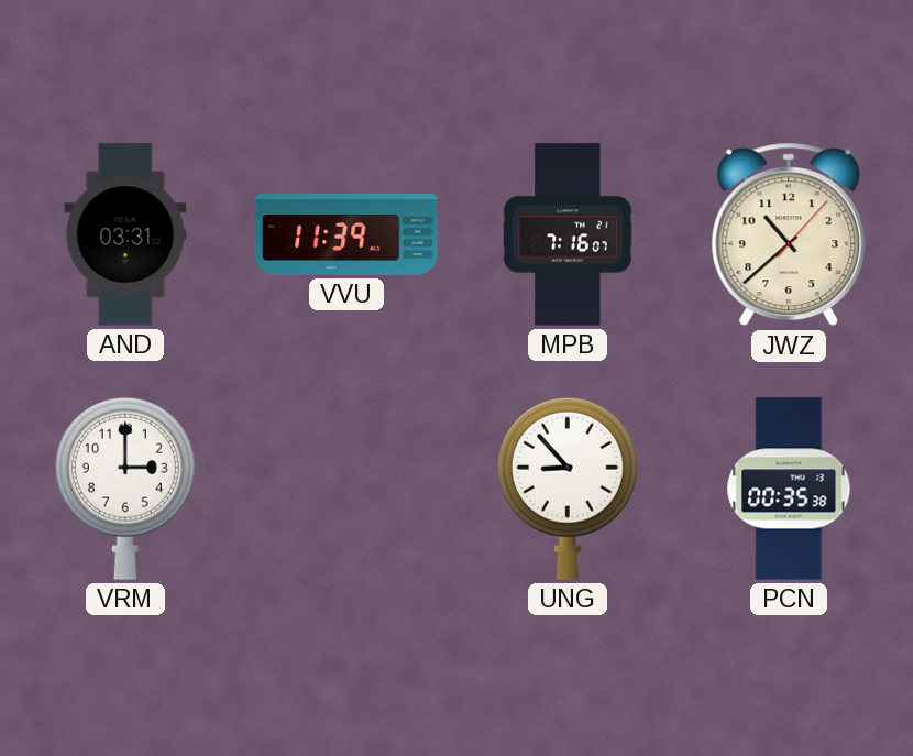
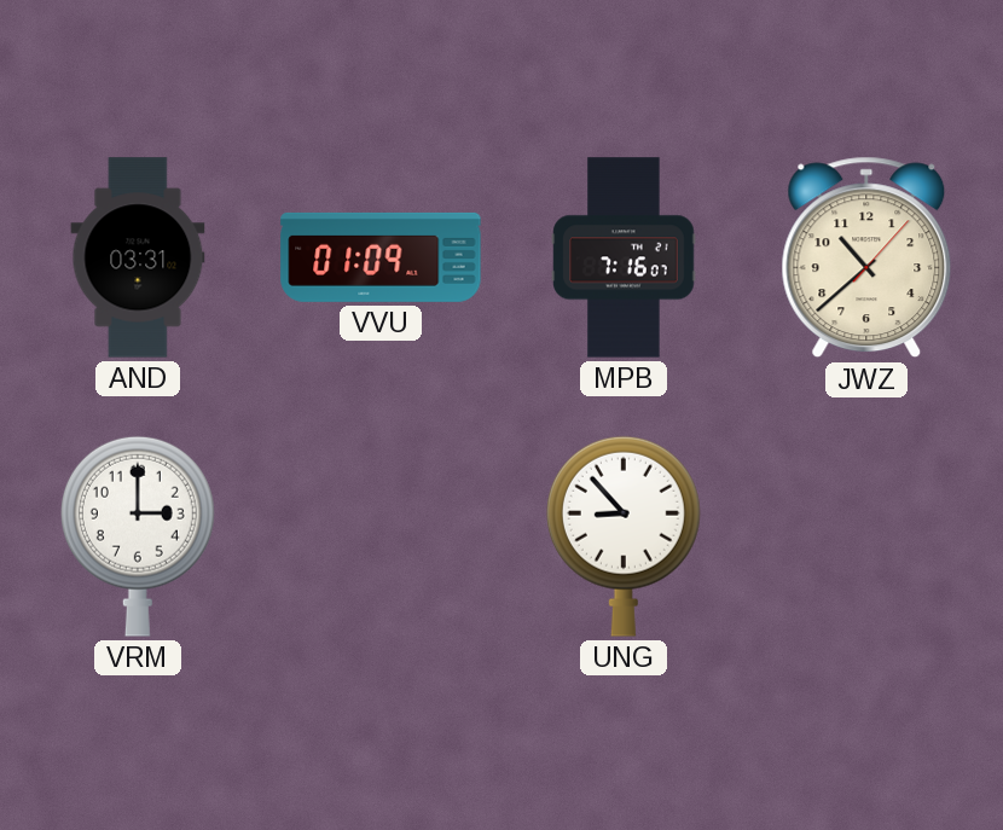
VVU: 11:39 -> 01:09
PCN: 00:35 -> none
